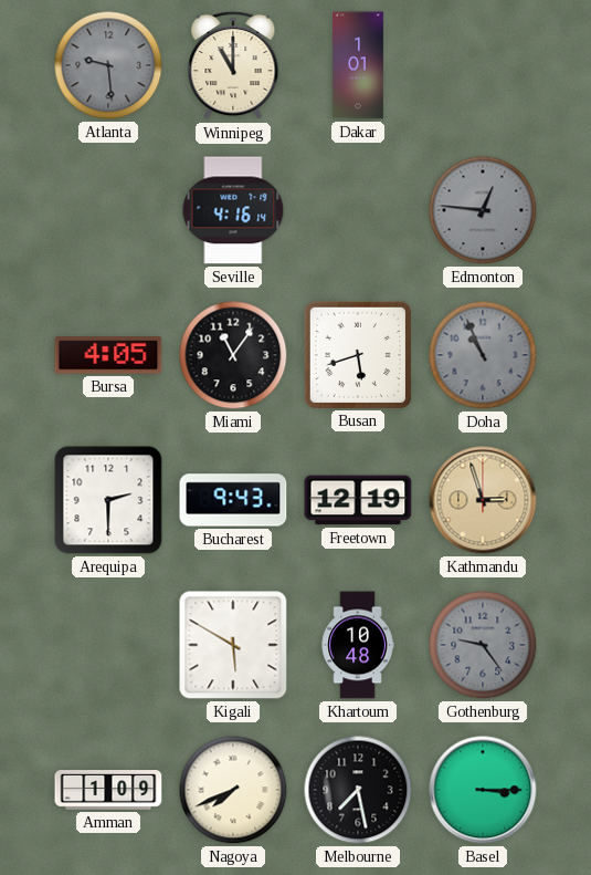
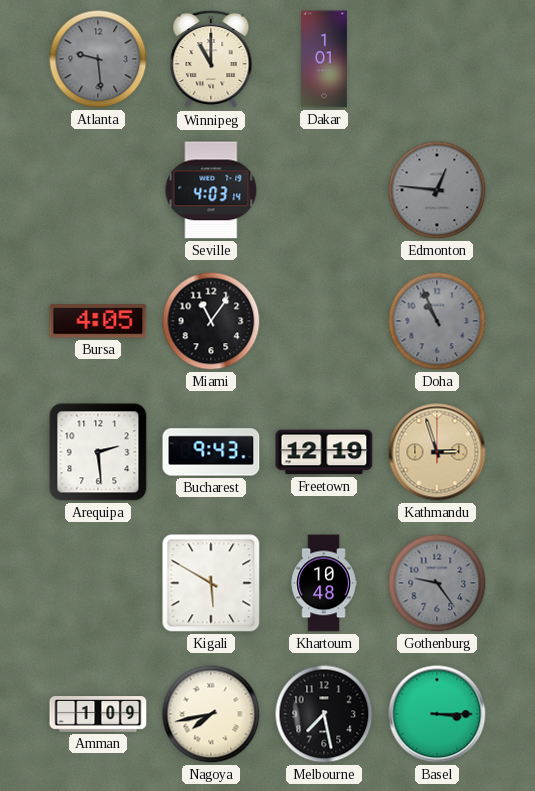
Seville: 4:16 -> 4:03
Busan: 5:42 -> none
Arequipa: 2:30 -> 2:29
Nagoya: 7:41 -> 7:43
